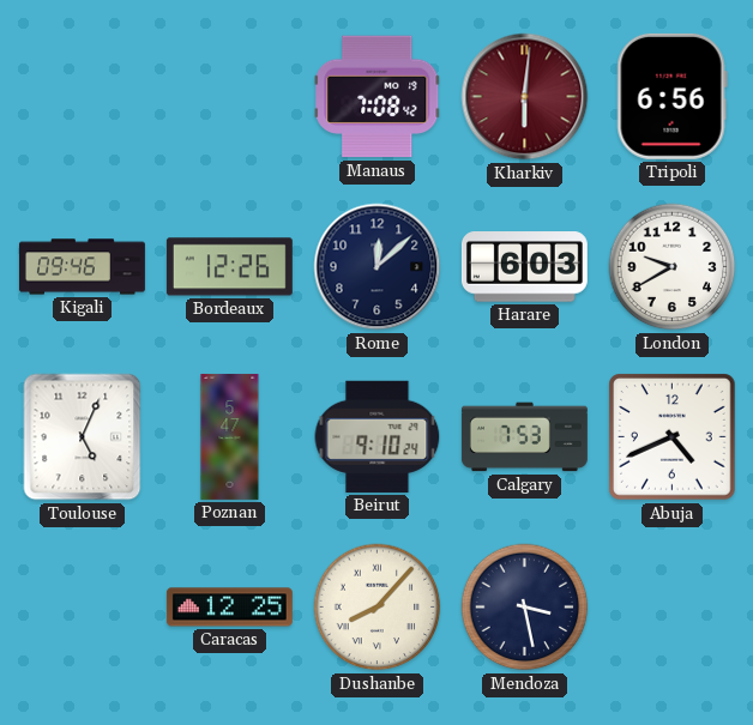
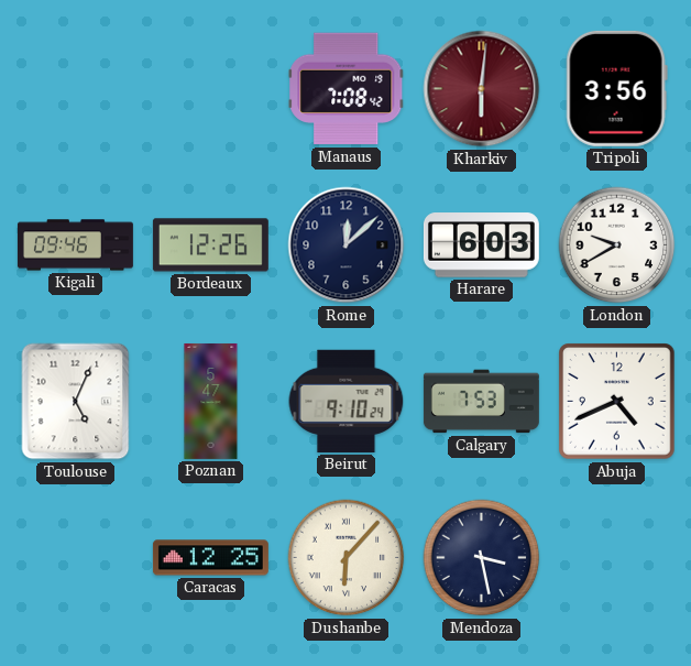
Tripoli: 6:56 -> 3:56
Dushanbe: 8:07 -> 6:07
